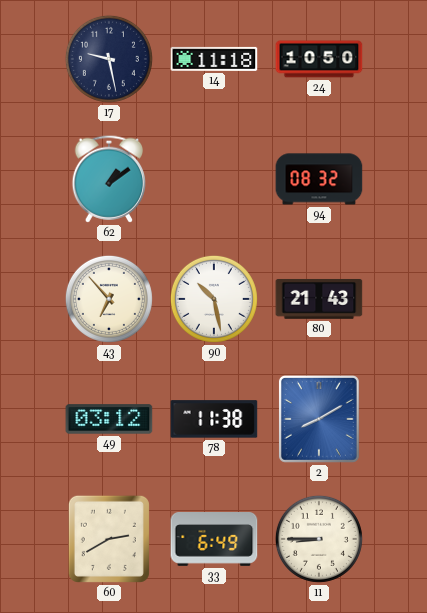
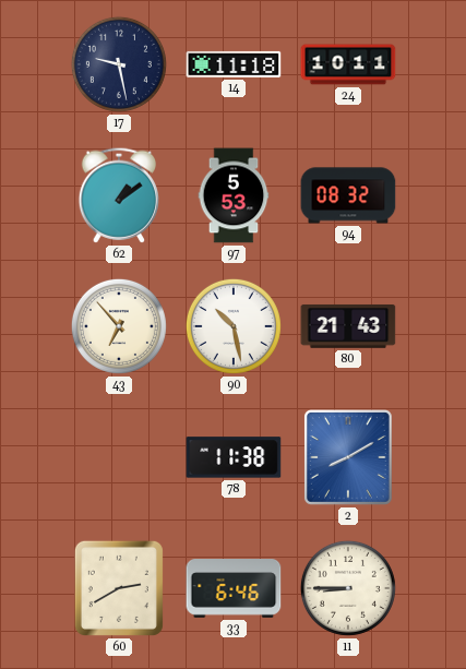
24: 10:50 -> 10:11
97: none -> 5:53
49: 03:12 -> none
33: 6:49 -> 6:46
